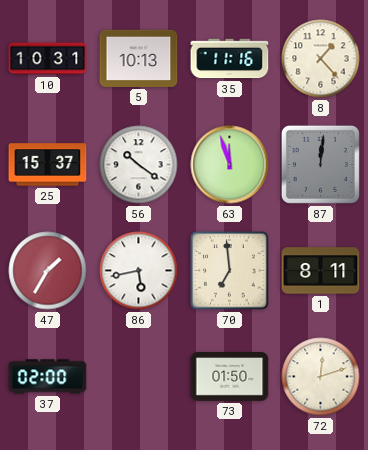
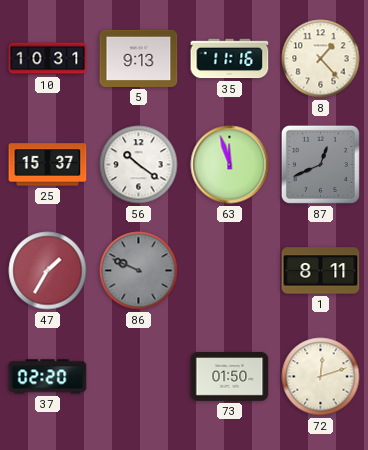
5: 10:13 -> 9:13
87: 12:01 -> 12:41
86: 5:43 -> 9:49
86 dial: white -> grey
70: 6:59 -> none
37: 02:00 -> 02:20
